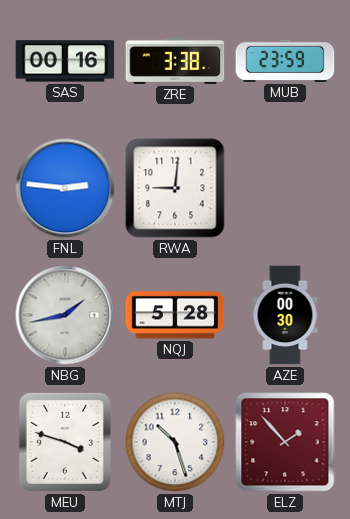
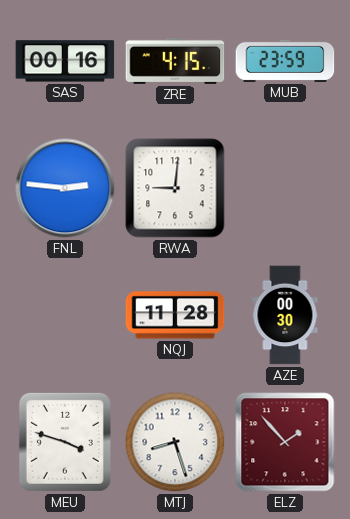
ZRE: 3:38 -> 4:15
NBG: 1:43 -> none
NQJ: 5:28 -> 11:28
MTJ: 10:27 -> 8:27
